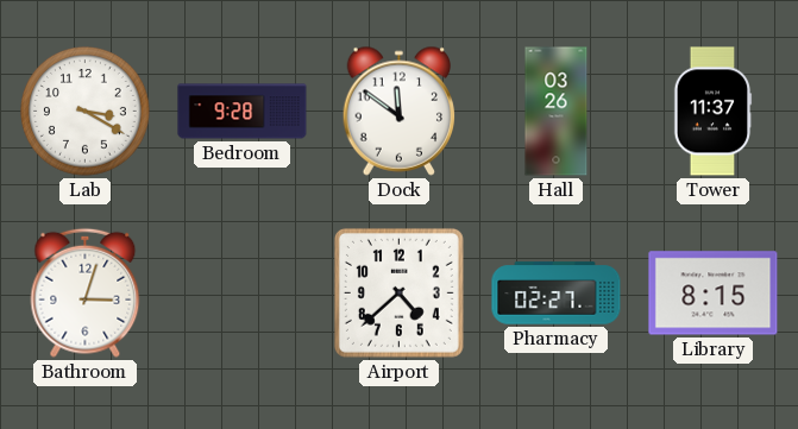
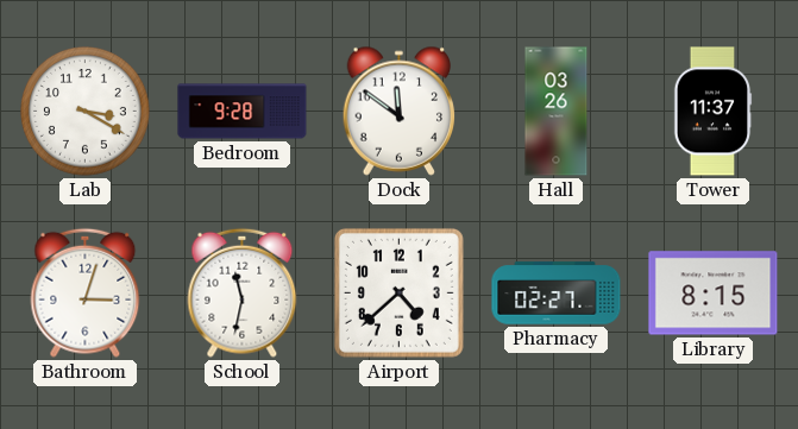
School: none -> 11:32
